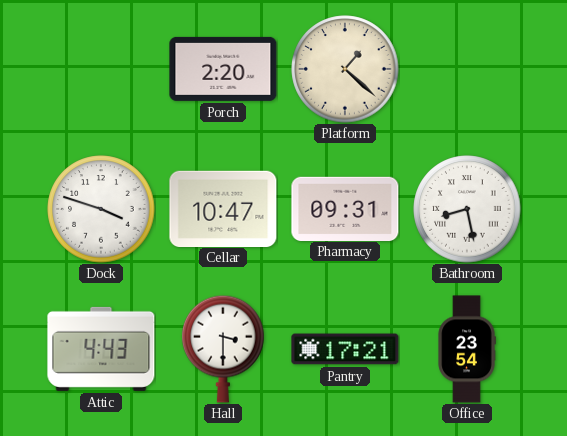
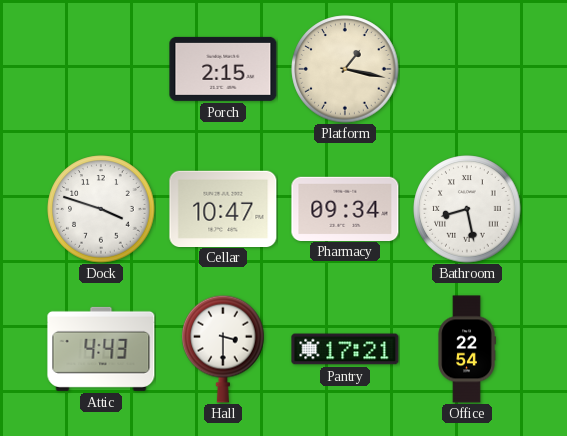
Porch: 2:20 -> 2:15
Platform: 1:22 -> 1:17
Pharmacy: 09:31 -> 09:34
Office: 23:54 -> 22:54
